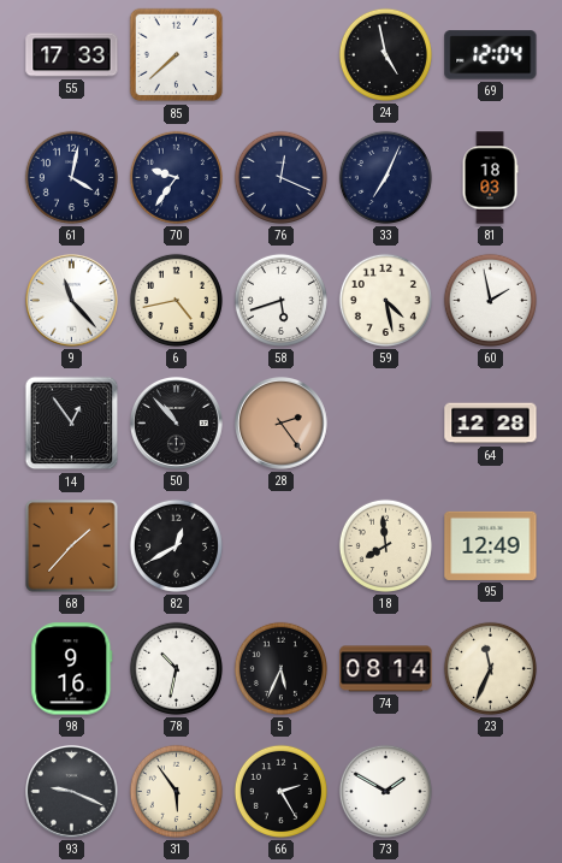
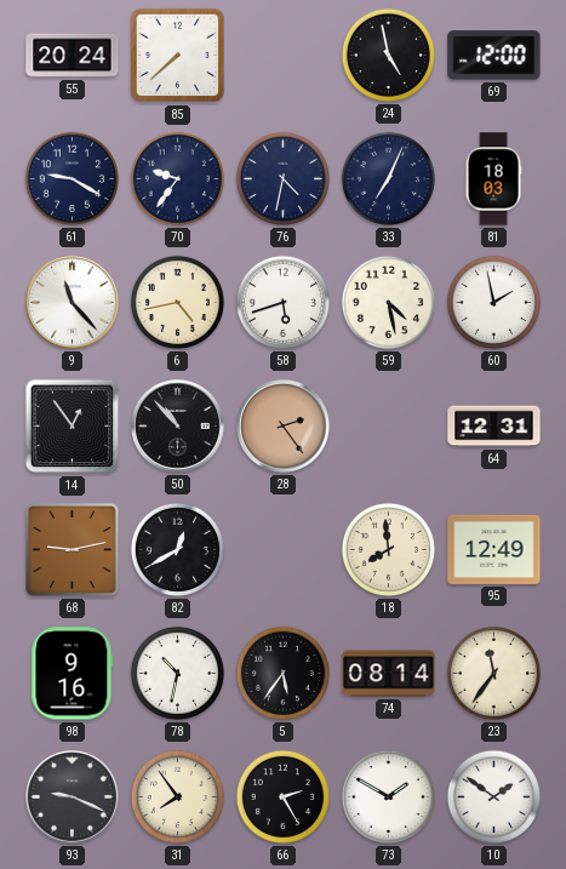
55: 17:33 -> 20:24
69: 12:04 -> 12:00
61: 4:02 -> 9:20
76: 12:19 -> 4:32
64: 12:28 -> 12:31
68: 1:37 -> 9:13
5: 5:34 -> 5:36
23: 11:34 -> 11:36
31: 5:54 -> 7:54
10: none -> 1:51
